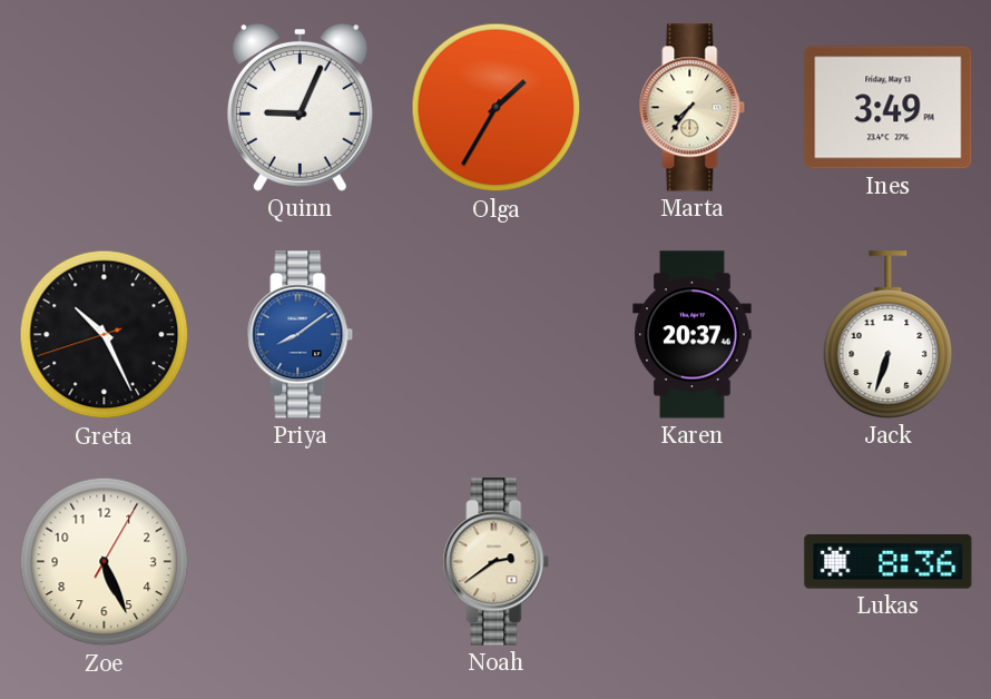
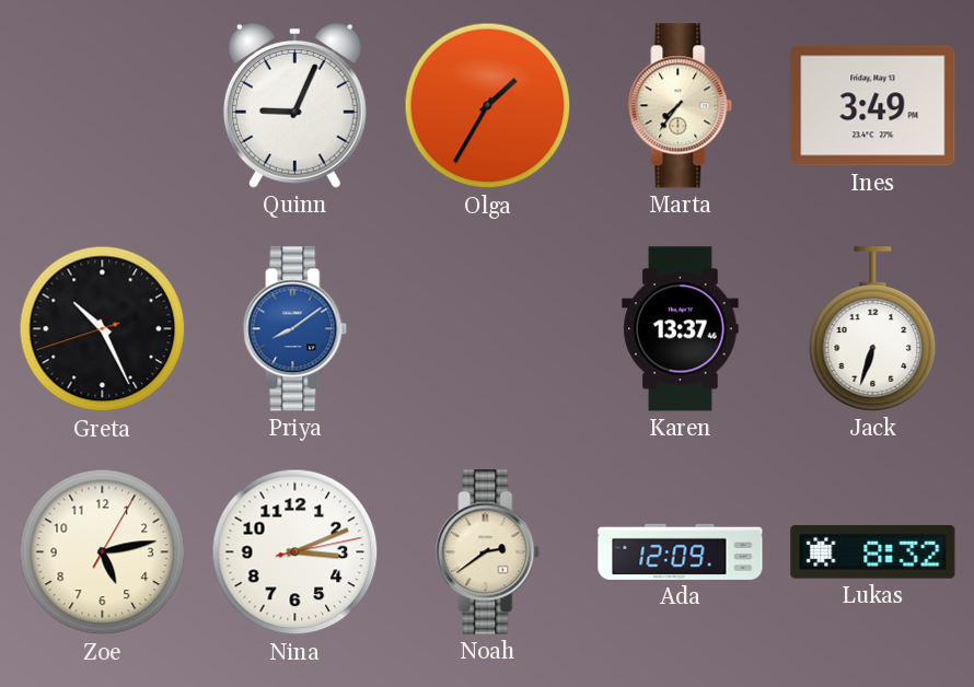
Karen: 20:37 -> 13:37
Zoe: 5:26 -> 5:13
Nina: none -> 3:11
Ada: none -> 12:09
Lukas: 8:36 -> 8:32
